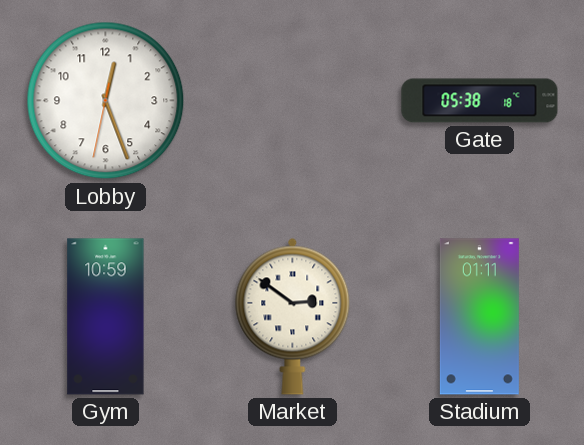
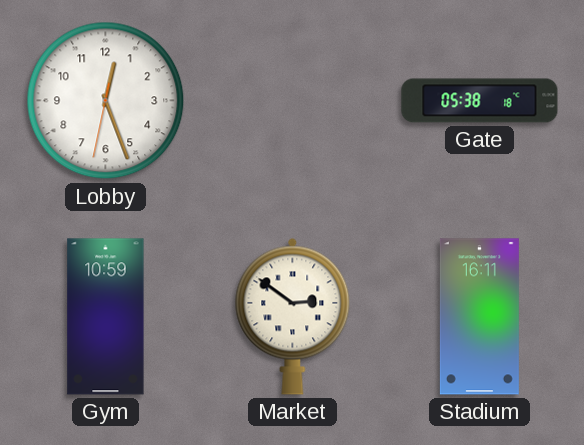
Stadium: 01:11 -> 16:11
